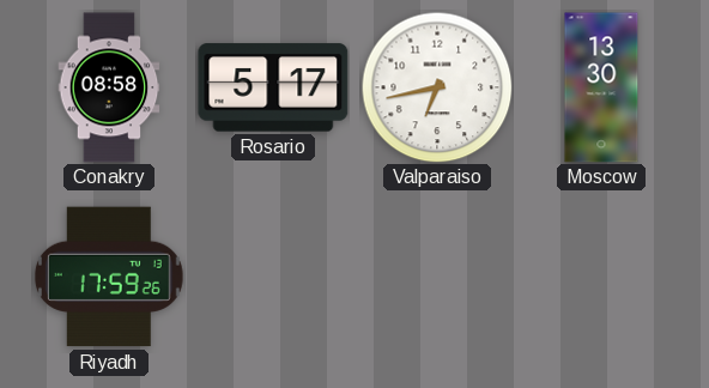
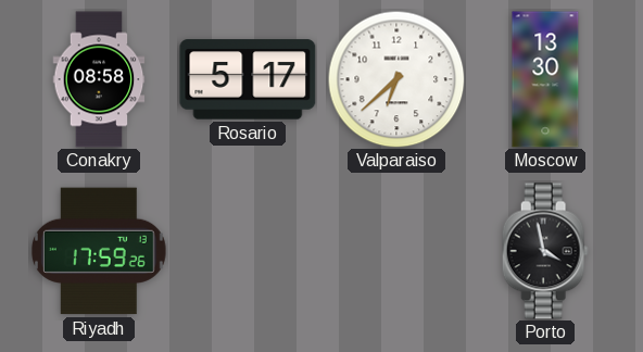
Valparaiso: 6:43 -> 6:38
Porto: none -> 3:58
